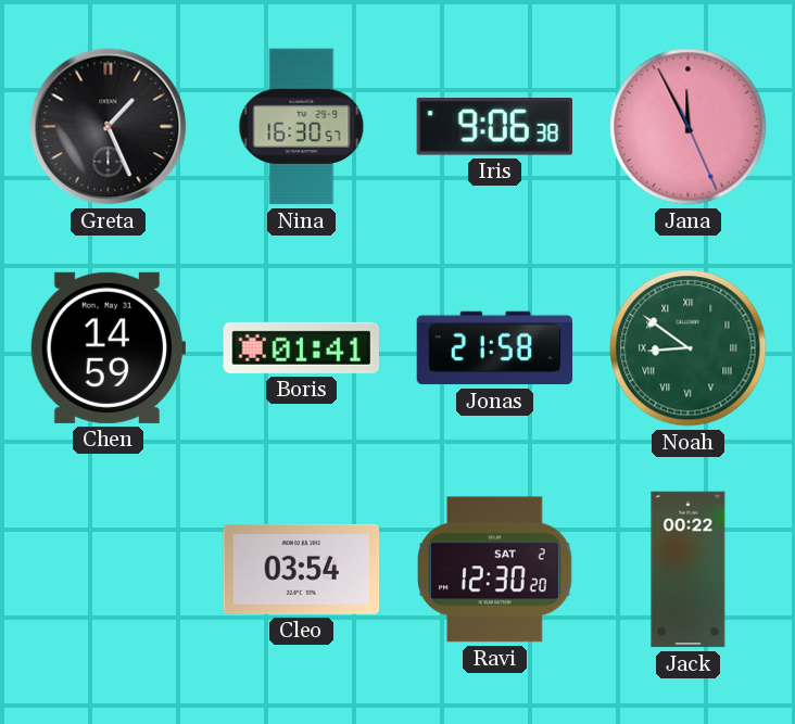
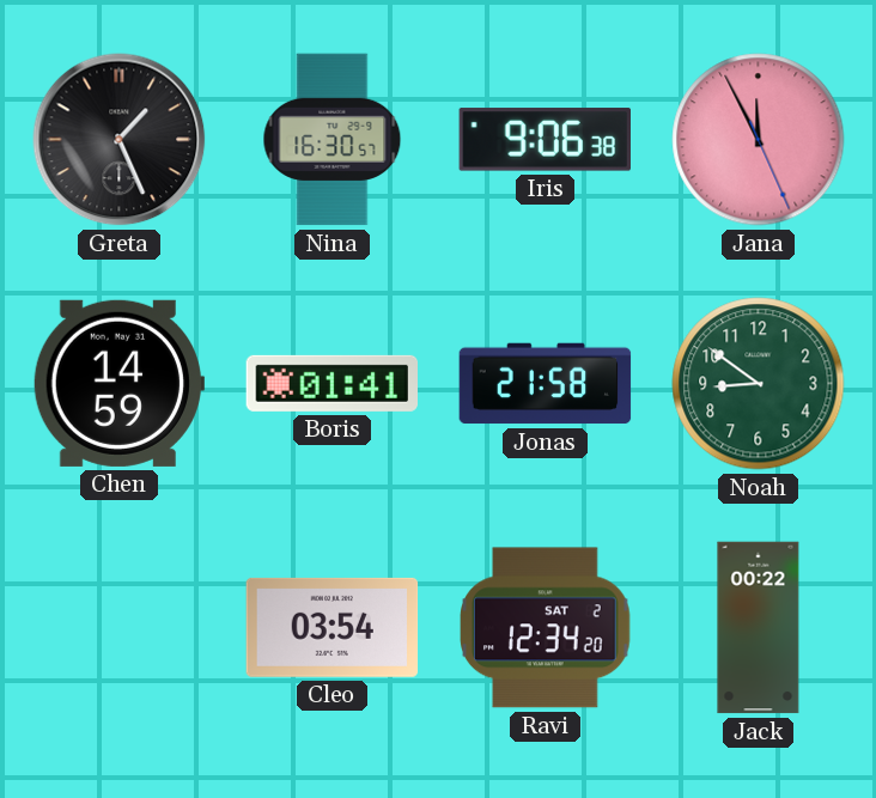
Noah numerals: Roman -> Arabic
Ravi: 12:30 -> 12:34
